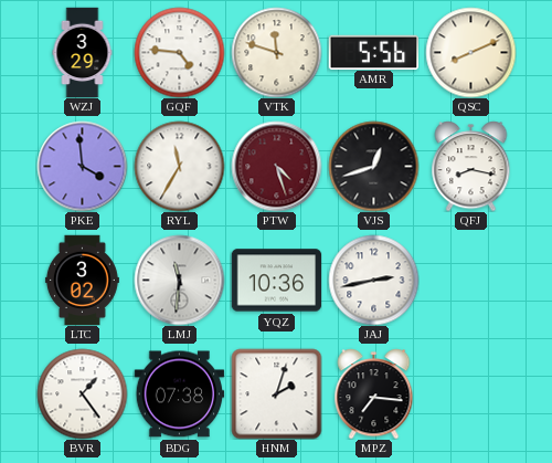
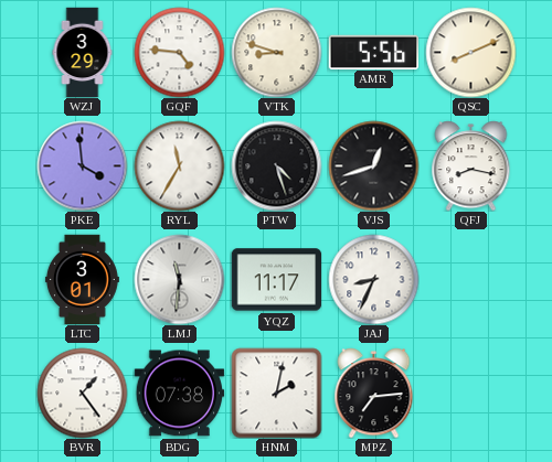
VTK: 11:48 -> 8:48
PTW dial: burgundy -> black
LTC: 3:02 -> 3:01
YQZ: 10:36 -> 11:17
JAJ: 2:43 -> 8:34
HNM: 2:03 -> 2:02
MPZ: 7:16 -> 7:14
